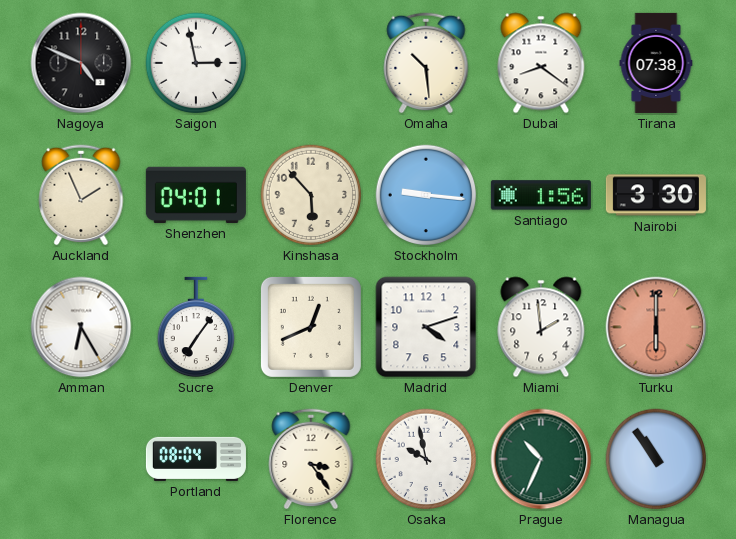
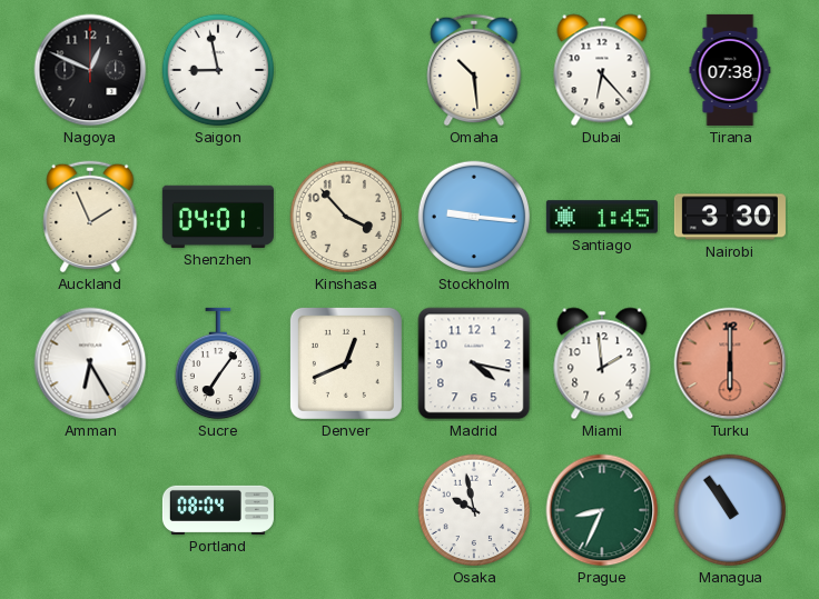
Nagoya: 4:49 -> 12:49
Saigon: 2:58 -> 8:58
Dubai: 8:21 -> 6:23
Kinshasa: 5:53 -> 3:53
Santiago: 1:56 -> 1:45
Madrid: 4:12 -> 4:17
Florence: 3:24 -> none
Prague: 10:34 -> 8:34
